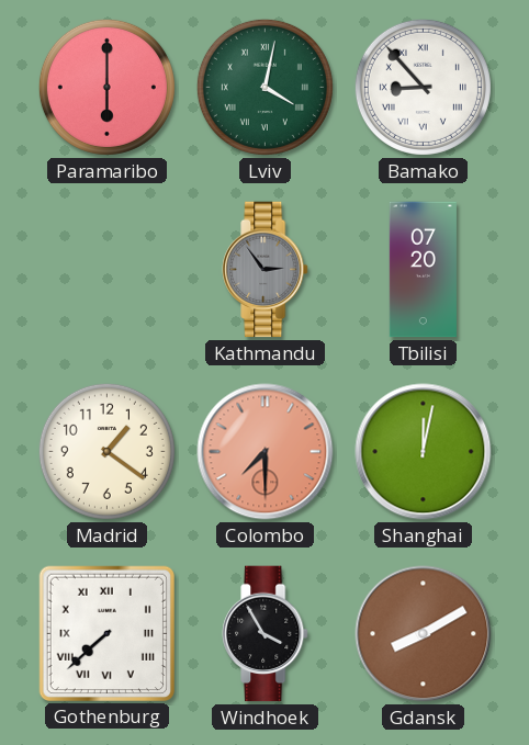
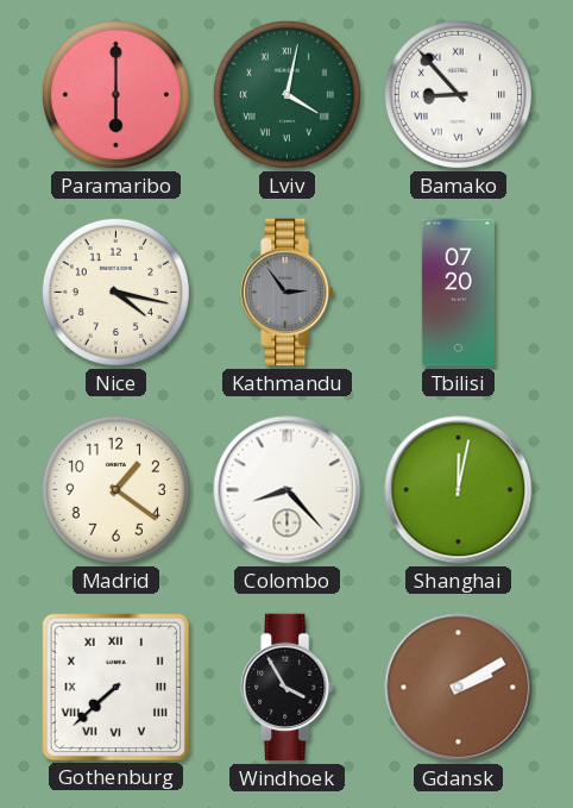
Nice: none -> 4:17
Colombo: 7:30 -> 8:23
Colombo dial: salmon -> white
Gdansk: 8:10 -> 2:10
